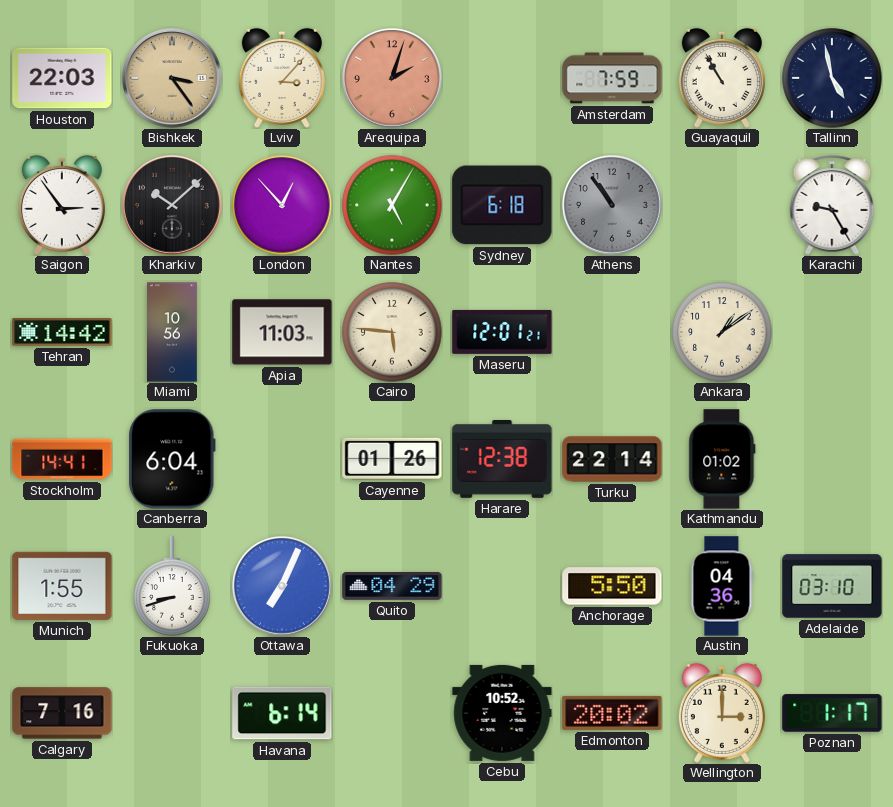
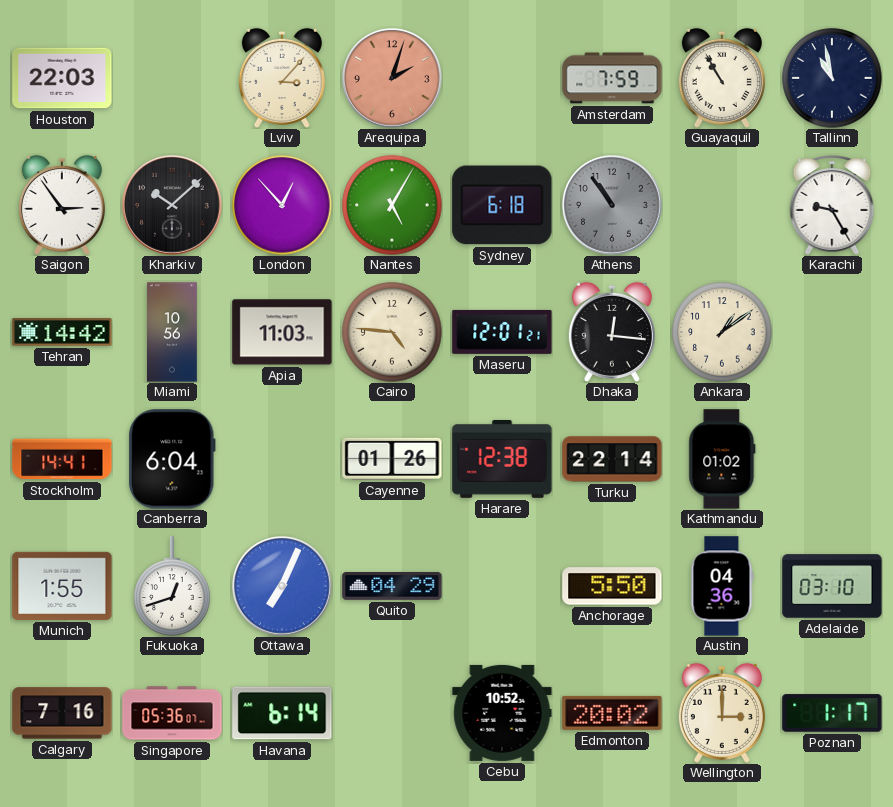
Bishkek: 3:24 -> none
Tallinn: 4:58 -> 10:58
Cairo: 5:46 -> 4:46
Dhaka: none -> 12:16
Fukuoka: 8:42 -> 12:42
Singapore: none -> 05:36
